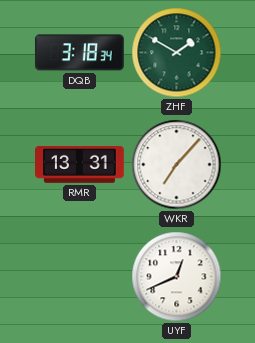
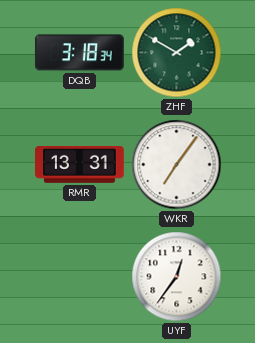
WKR: 7:07 -> 7:06
UYF: 12:41 -> 12:36
